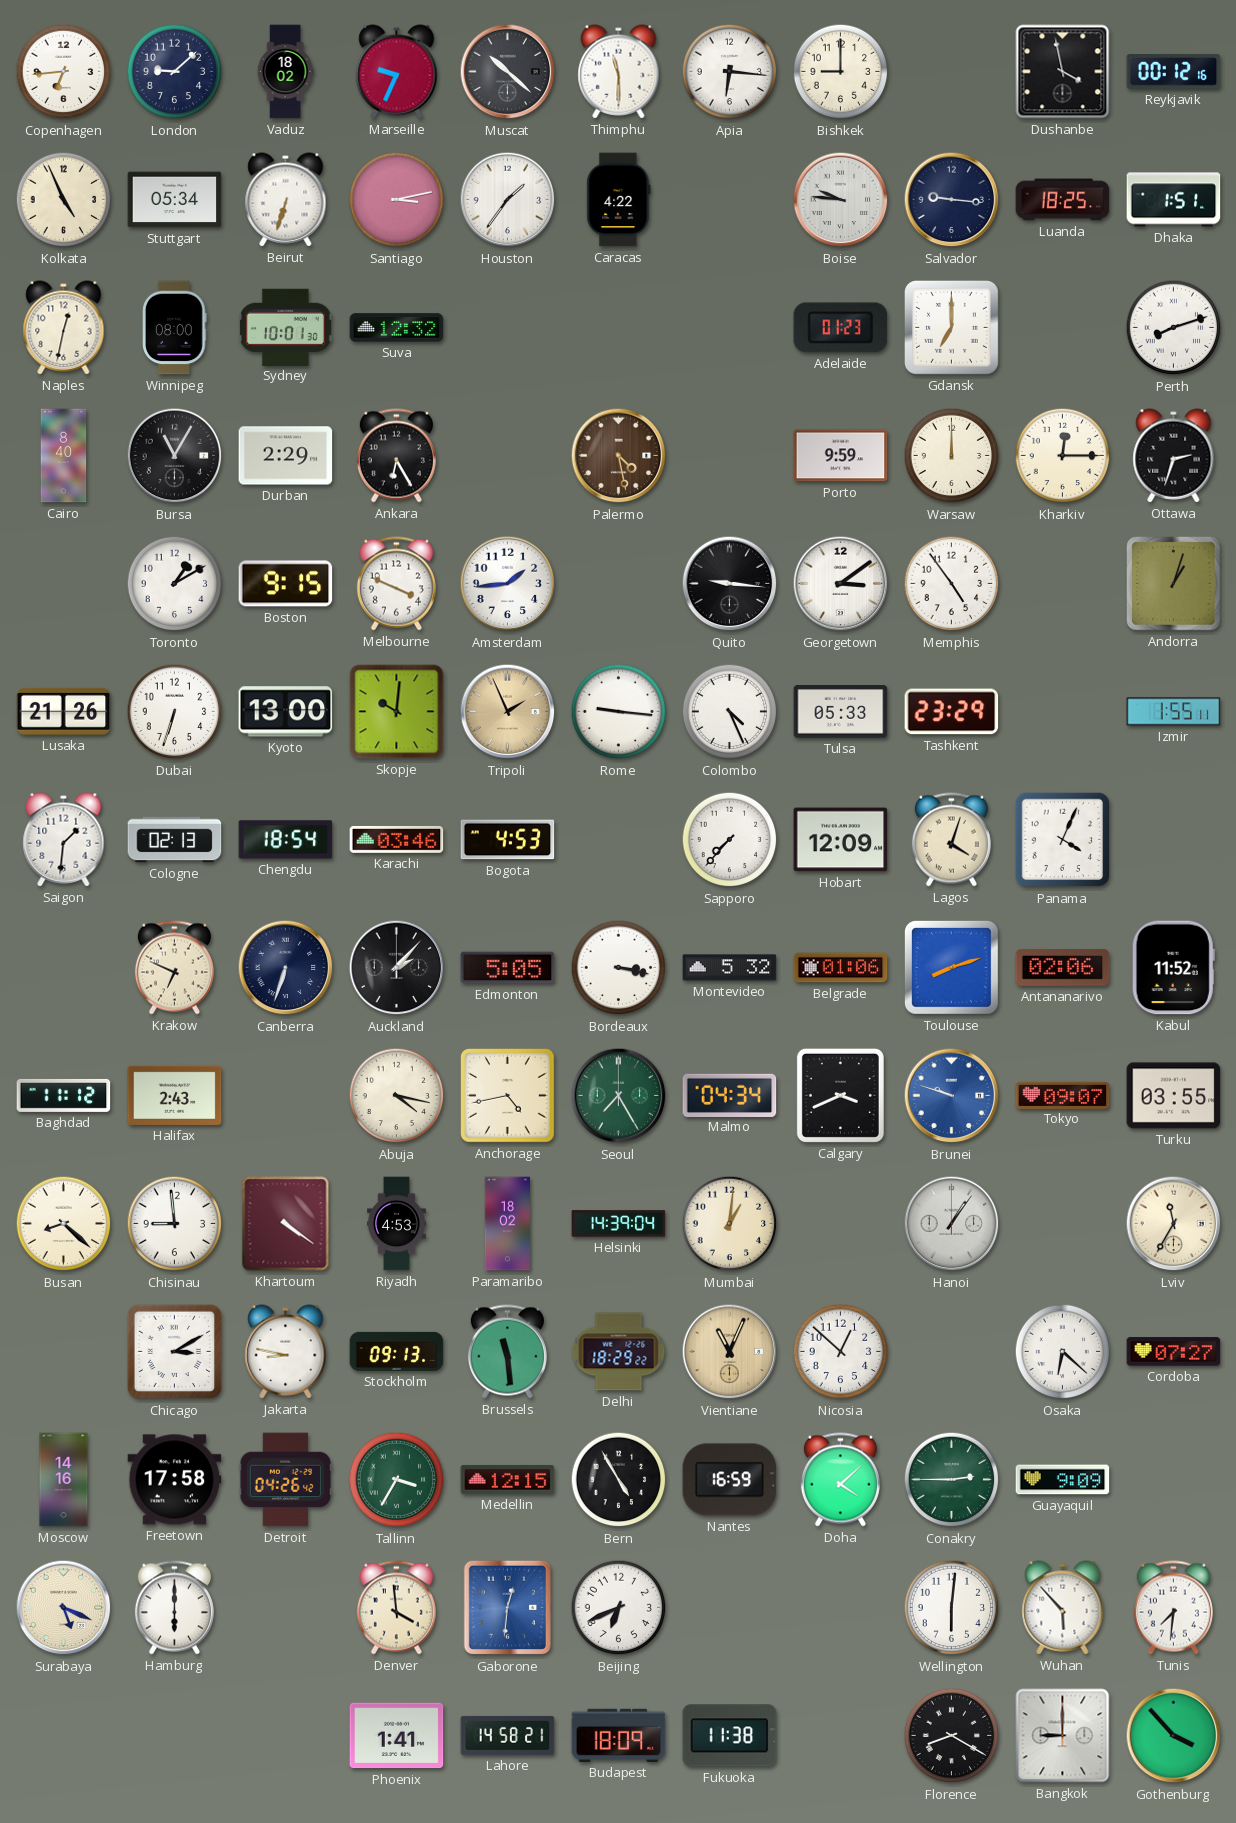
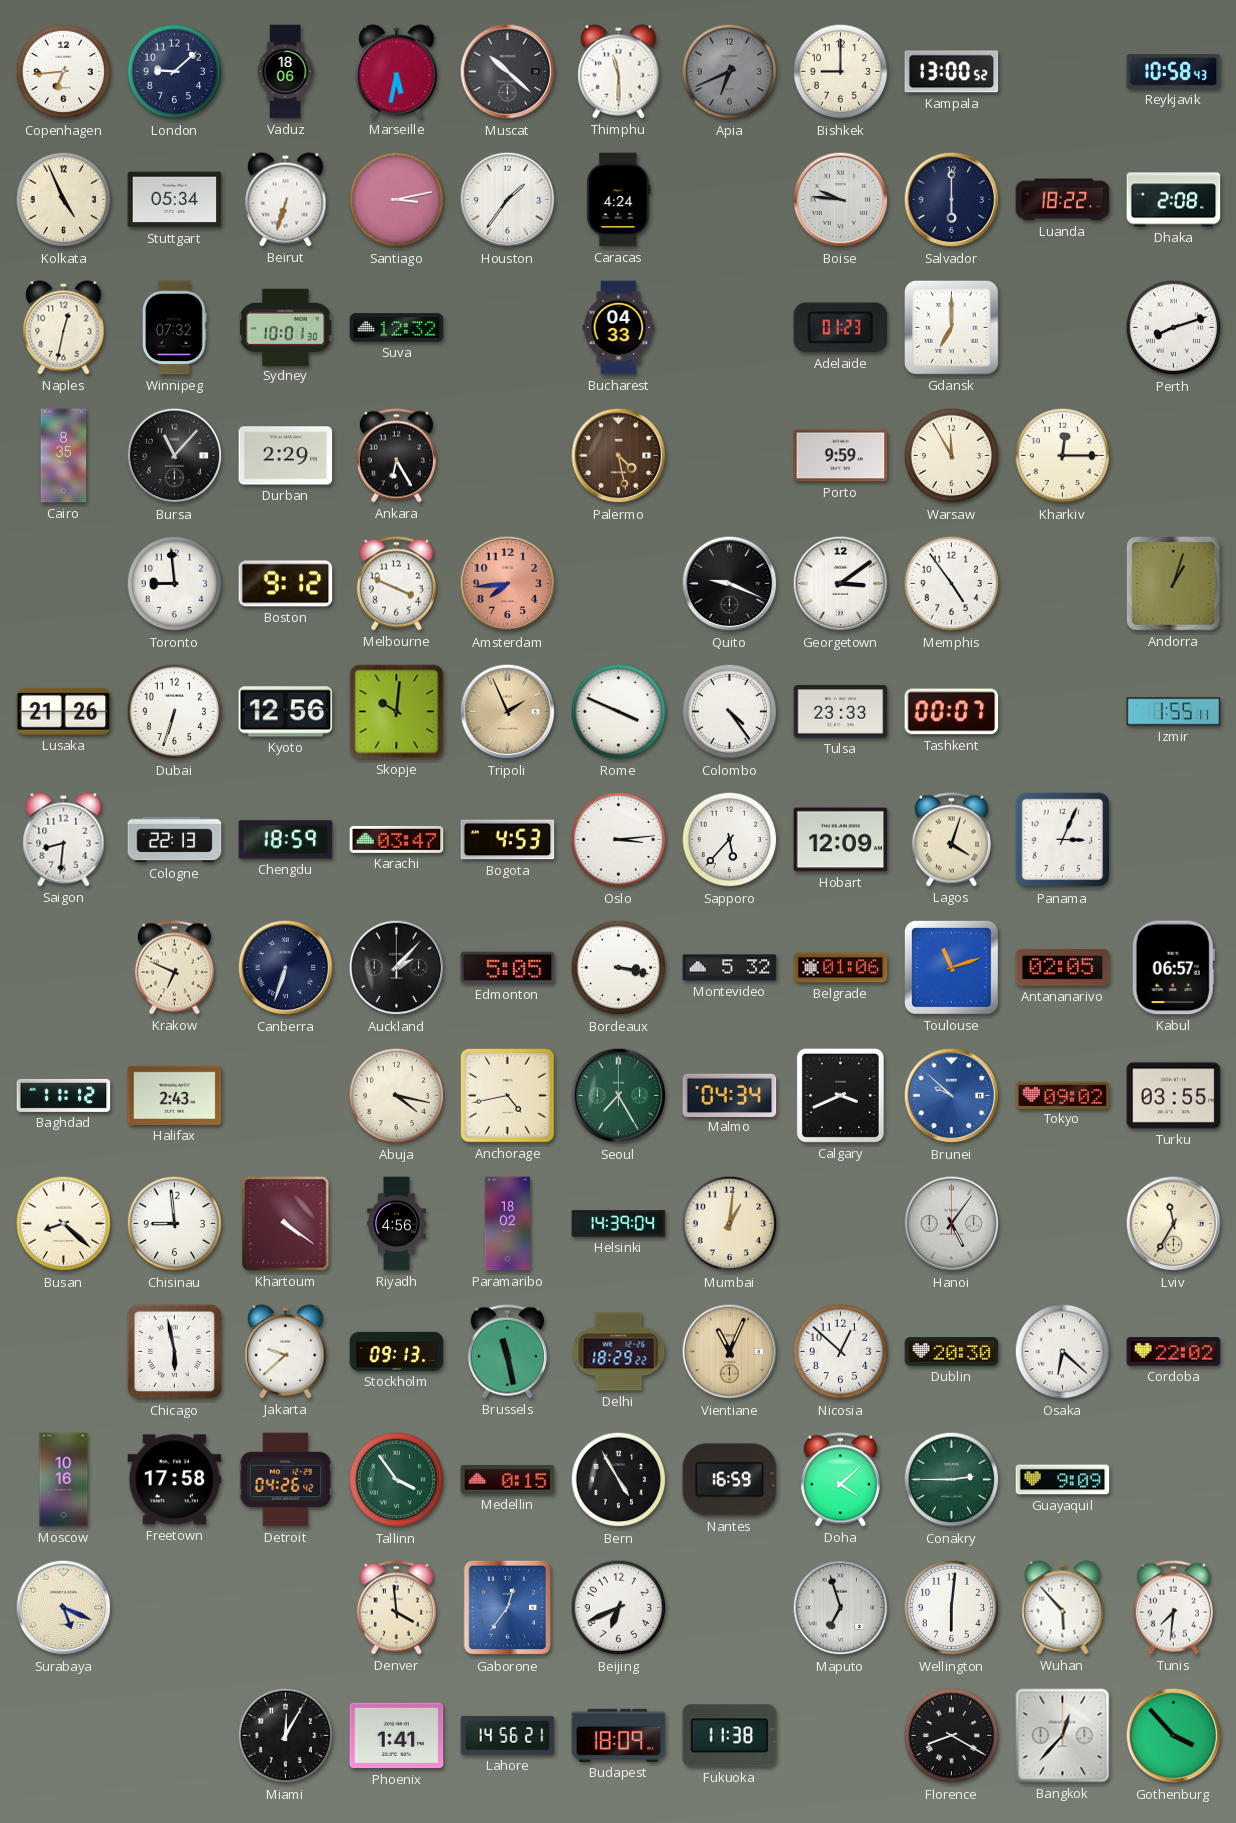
Vaduz: 18:02 -> 18:06
Marseille: 9:34 -> 5:32
Apia: 6:16 -> 6:41
Apia dial: white -> grey
Kampala: none -> 13:00
Dushanbe: 3:58 -> none
Reykjavik: 00:12 -> 10:58
Caracas: 4:22 -> 4:24
Salvador: 9:16 -> 6:00
Luanda: 18:25 -> 18:22
Dhaka: 1:51 -> 2:08
Winnipeg: 08:00 -> 07:32
Bucharest: none -> 04:33
Cairo: 8:40 -> 8:35
Bursa: 11:05 -> 11:07
Warsaw: 12:00 -> 11:55
Ottawa: 2:33 -> none
Toronto: 1:10 -> 8:59
Boston: 9:15 -> 9:12
Amsterdam: 1:44 -> 7:44
Amsterdam dial: white -> salmon
Quito: 9:16 -> 9:19
Kyoto: 13:00 -> 12:56
Rome: 9:16 -> 3:49
Colombo: 4:26 -> 4:24
Tulsa: 05:33 -> 23:33
Tashkent: 23:29 -> 00:07
Saigon: 1:31 -> 8:31
Cologne: 02:13 -> 22:13
Chengdu: 18:54 -> 18:59
Karachi: 03:46 -> 03:47
Oslo: none -> 3:14
Sapporo: 7:37 -> 5:37
Panama: 4:04 -> 3:04
Toulouse: 8:12 -> 11:12
Antananarivo: 02:06 -> 02:05
Kabul: 11:52 -> 06:57
Brunei: 9:48 -> 9:52
Tokyo: 09:07 -> 09:02
Riyadh: 4:53 -> 4:56
Hanoi: 1:06 -> 5:06
Chicago: 3:10 -> 5:58
Jakarta: 8:47 -> 9:38
Brussels: 11:29 -> 11:28
Dublin: none -> 20:30
Cordoba: 07:27 -> 22:02
Moscow: 14:16 -> 10:16
Tallinn: 3:35 -> 3:54
Medellin: 12:15 -> 0:15
Hamburg: 6:00 -> none
Gaborone: 12:31 -> 12:36
Maputo: none -> 6:57
Miami: none -> 12:05
Lahore: 14:58 -> 14:56
Bangkok: 9:00 -> 12:37
